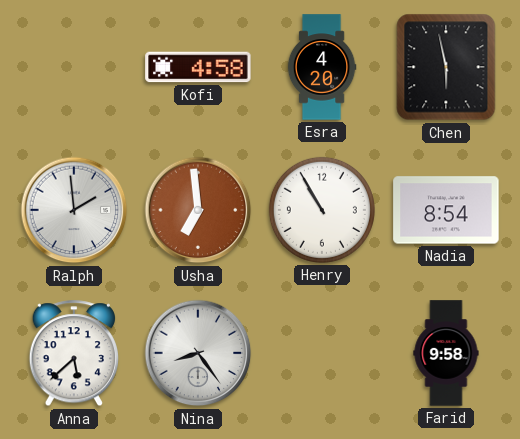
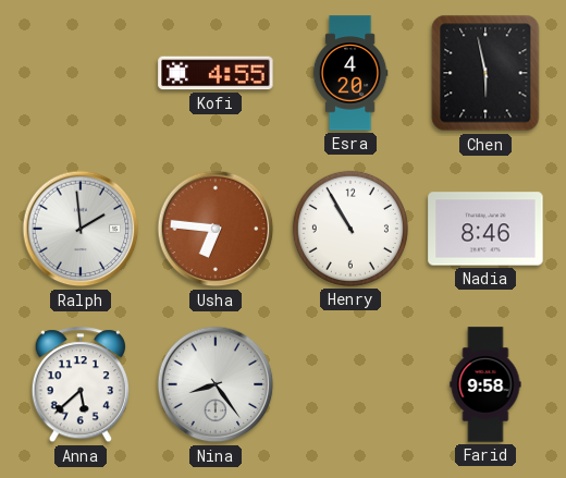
Kofi: 4:58 -> 4:55
Usha: 6:59 -> 6:46
Nadia: 8:54 -> 8:46
